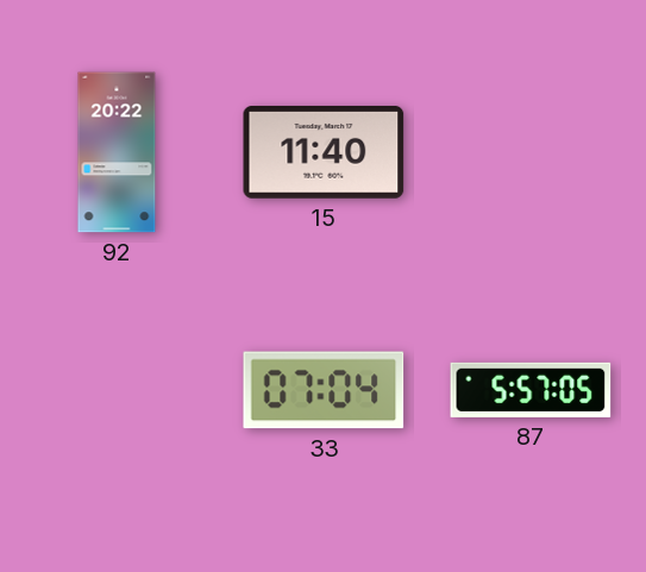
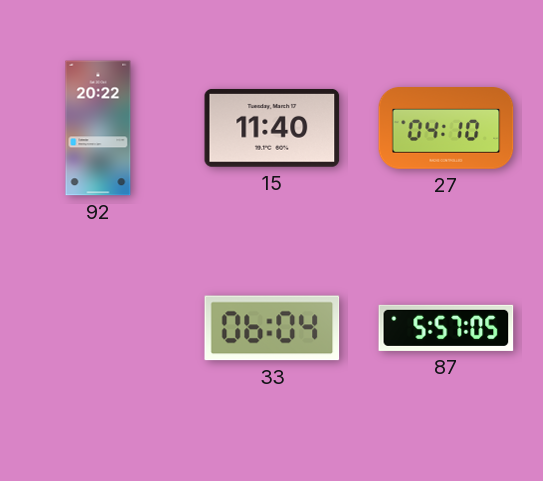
27: none -> 04:10
33: 07:04 -> 06:04
